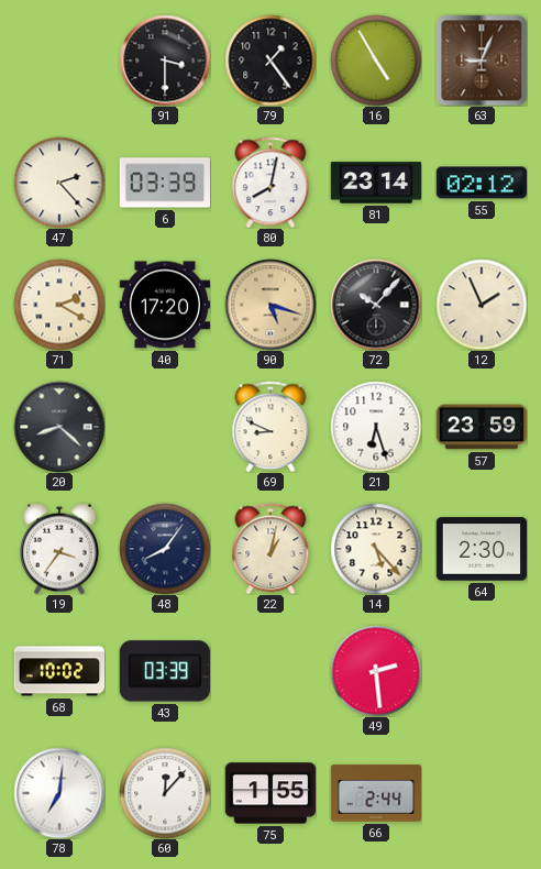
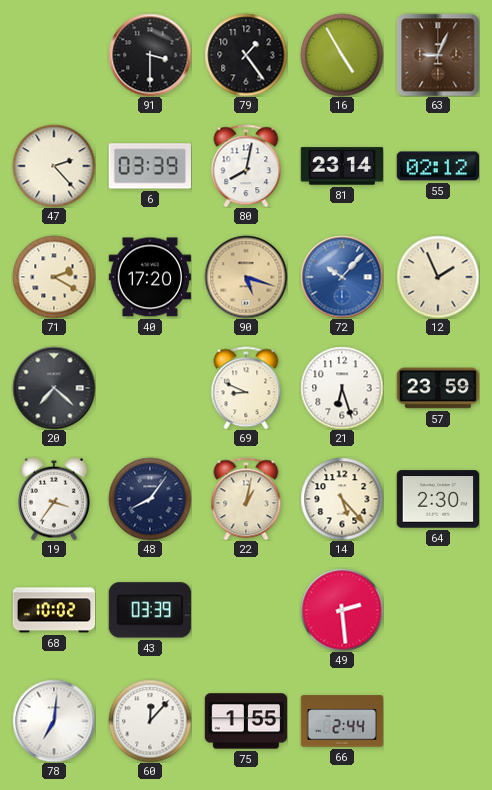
72 dial: black -> blue
20: 8:22 -> 7:22
